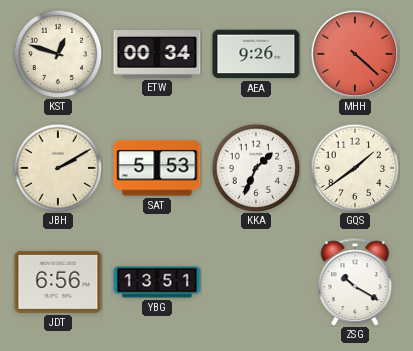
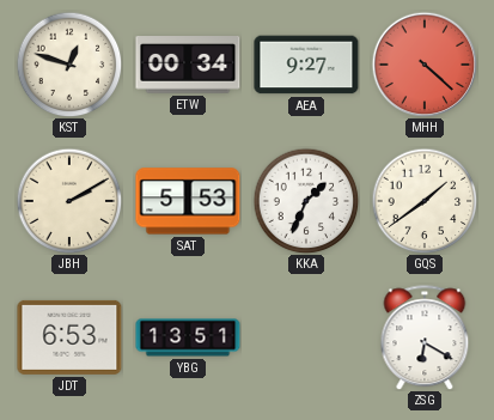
AEA: 9:26 -> 9:27
JDT: 6:56 -> 6:53
ZSG: 10:20 -> 6:20
